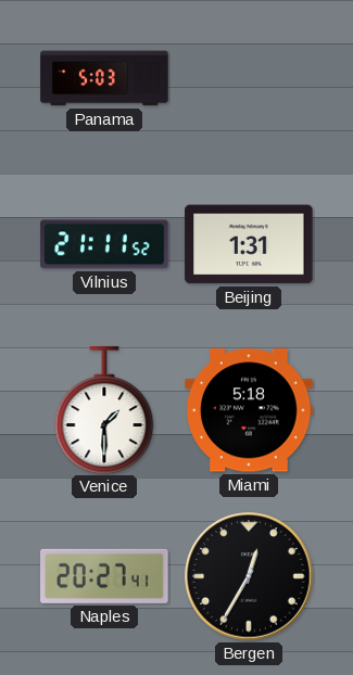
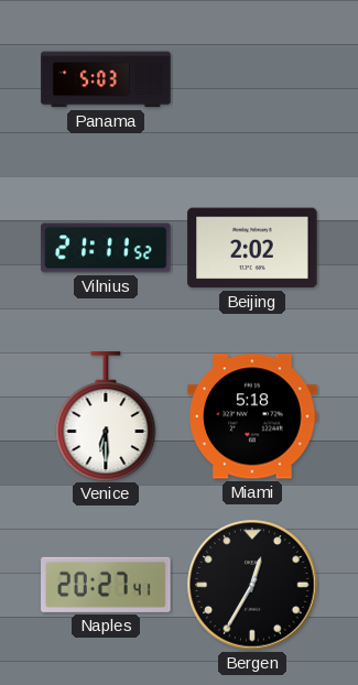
Beijing: 1:31 -> 2:02
Venice: 1:30 -> 6:30
